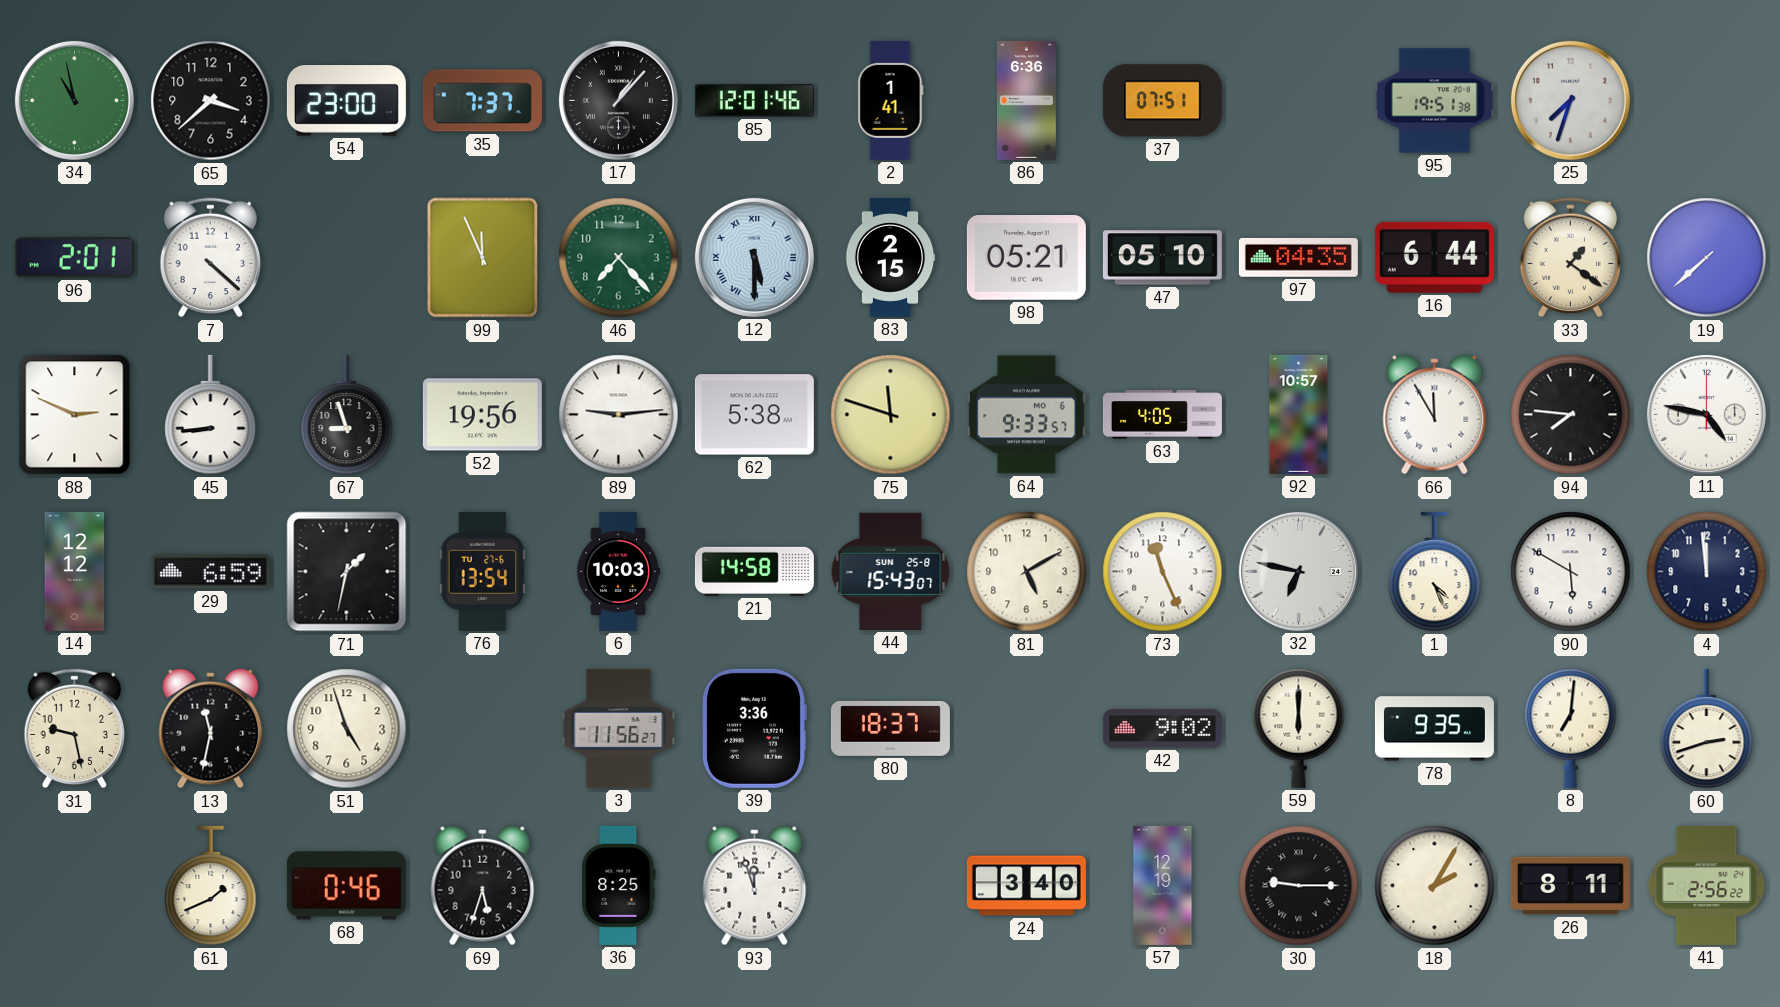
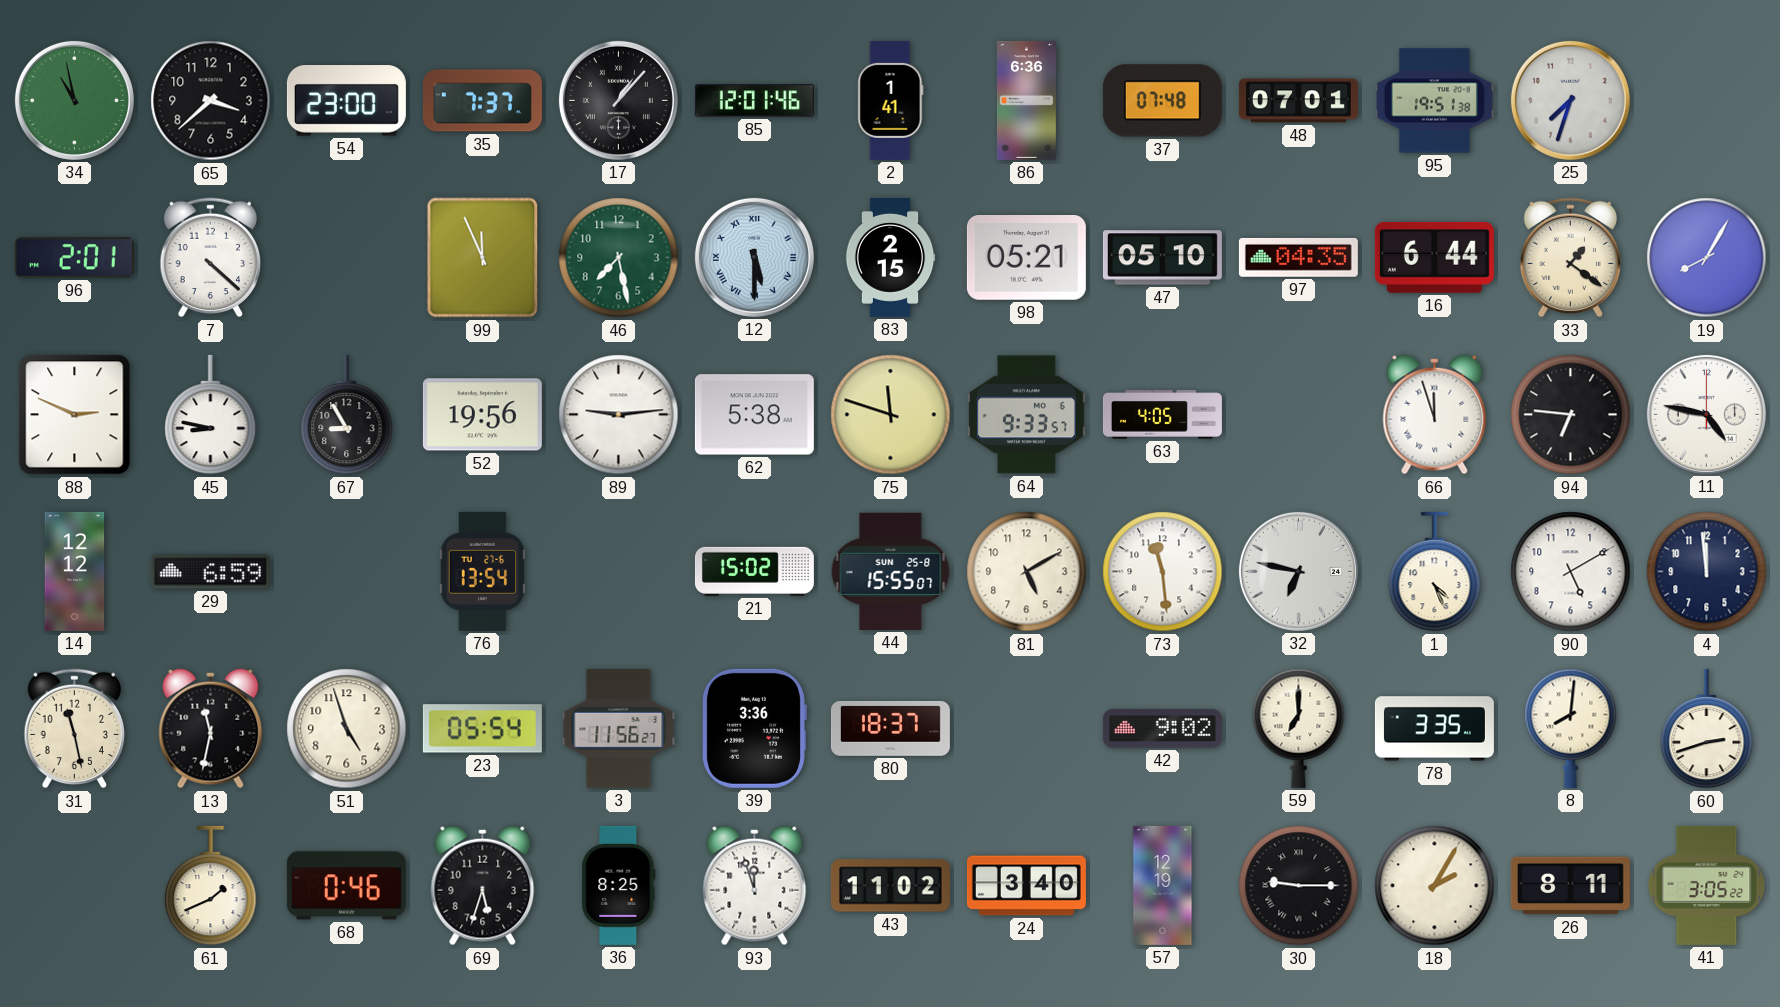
37: 07:51 -> 07:48
48: none -> 07:01
46: 7:23 -> 7:28
19: 7:38 -> 8:05
45: 8:44 -> 8:47
67: 8:57 -> 8:55
92: 10:57 -> none
66: 11:55 -> 11:57
94: 7:46 -> 6:46
71: 1:32 -> none
6: 10:03 -> none
21: 14:58 -> 15:02
44: 15:43 -> 15:55
73: 11:26 -> 11:29
90: 5:50 -> 5:10
31: 9:28 -> 11:28
23: none -> 05:54
59: 6:00 -> 7:00
78: 9:35 -> 3:35
8: 7:01 -> 8:01
43: none -> 11:02
41: 2:56 -> 3:05
